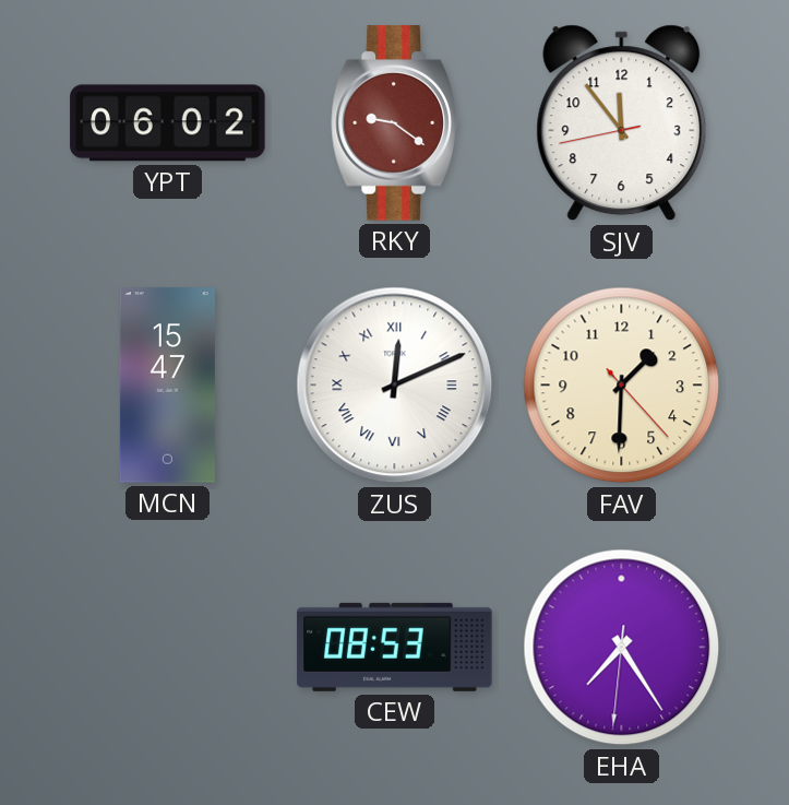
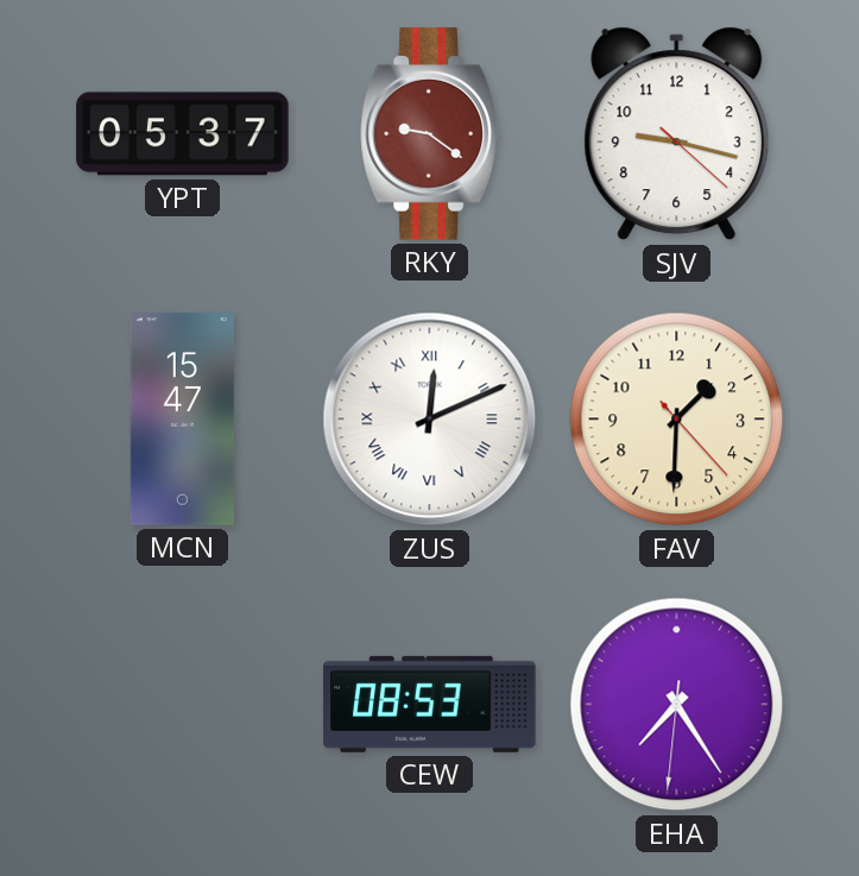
YPT: 06:02 -> 05:37
SJV: 11:53 -> 9:17
